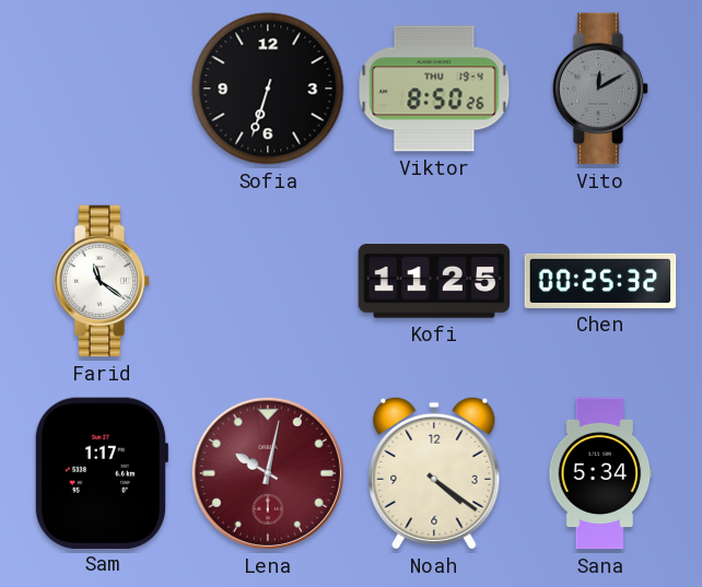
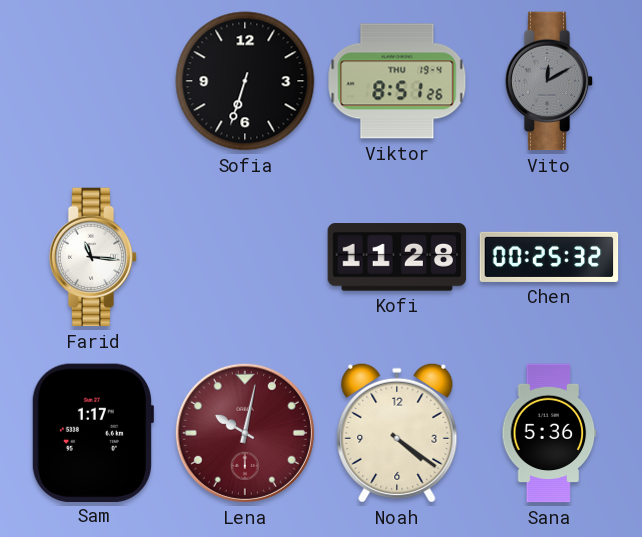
Viktor: 8:50 -> 8:51
Farid: 11:21 -> 11:16
Kofi: 11:25 -> 11:28
Sana: 5:34 -> 5:36
